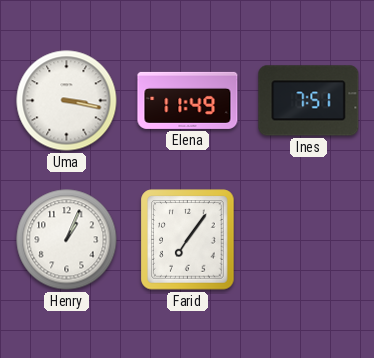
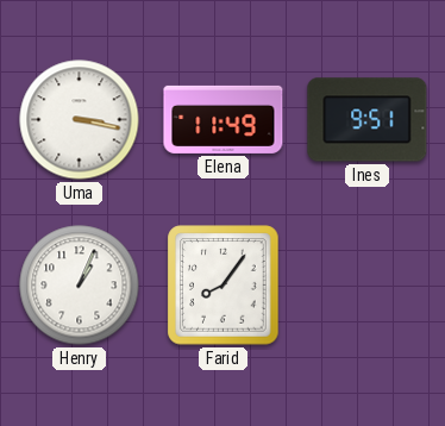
Ines: 7:51 -> 9:51
Farid: 7:06 -> 8:06
